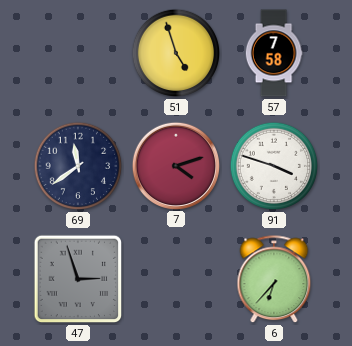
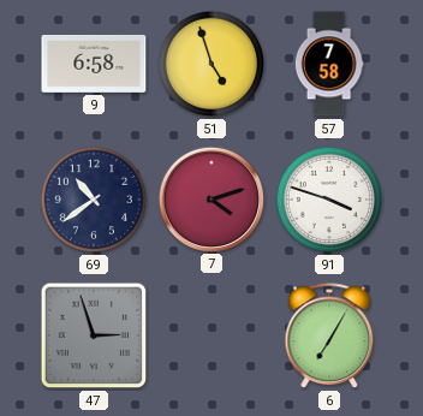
9: none -> 6:58
69: 11:39 -> 10:39
6: 6:37 -> 7:05
